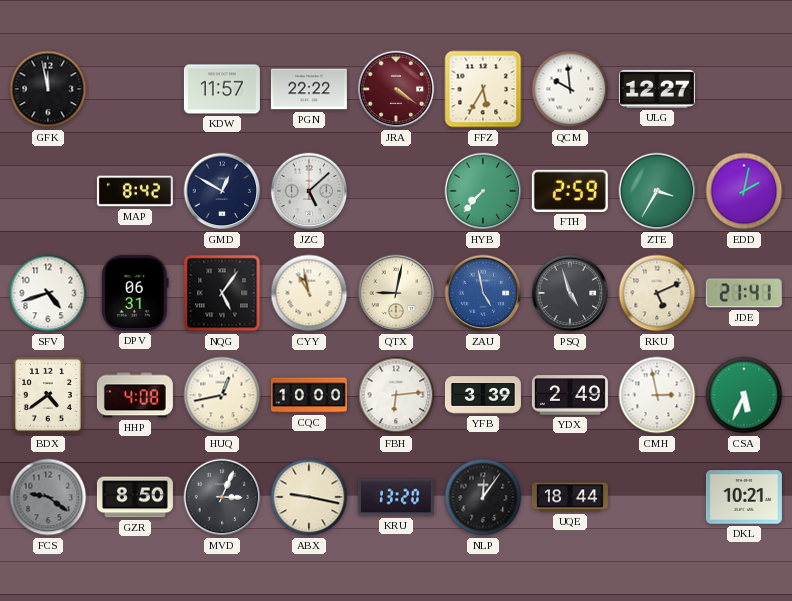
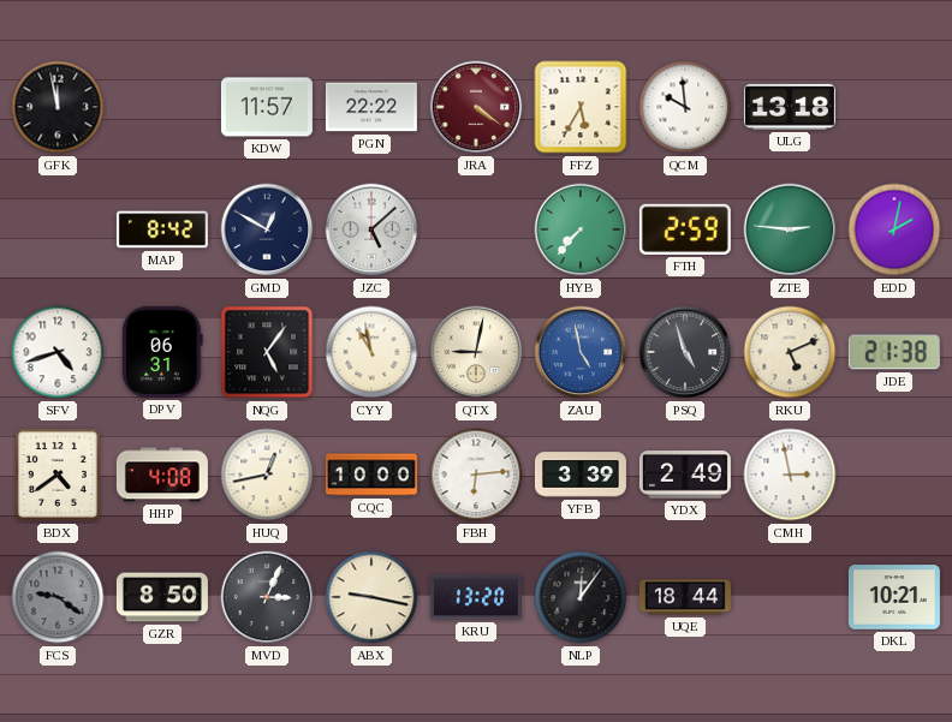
ULG: 12:27 -> 13:18
ZTE: 3:35 -> 2:46
JDE: 21:41 -> 21:38
CSA: 5:34 -> none
